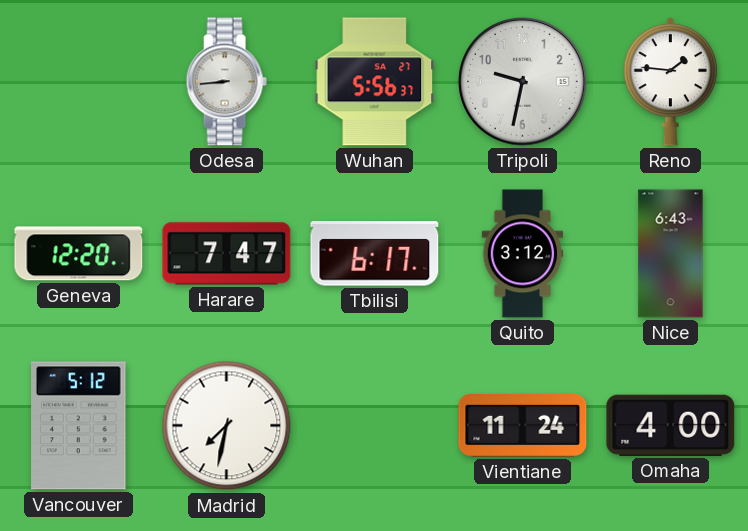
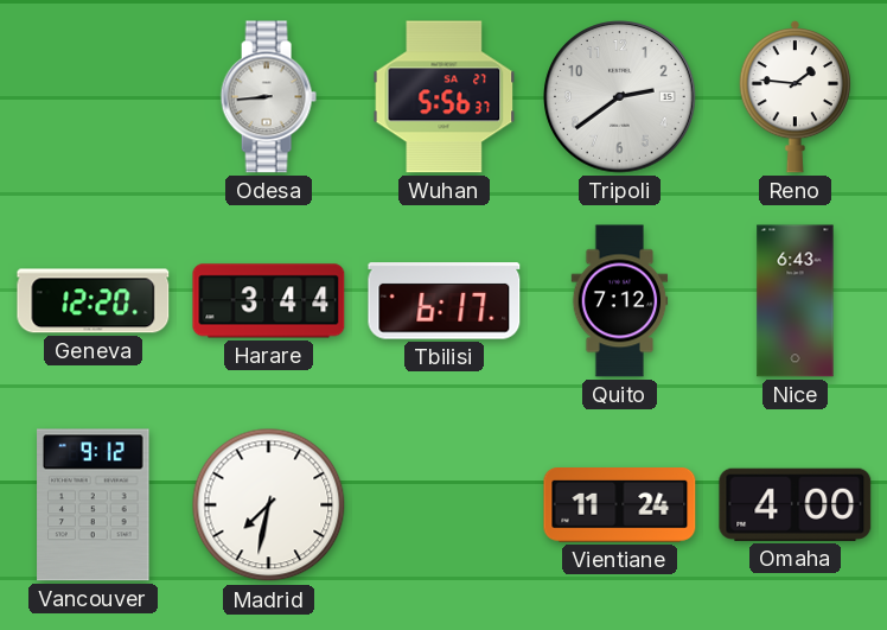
Tripoli: 9:32 -> 2:39
Harare: 7:47 -> 3:44
Quito: 3:12 -> 7:12
Vancouver: 5:12 -> 9:12
